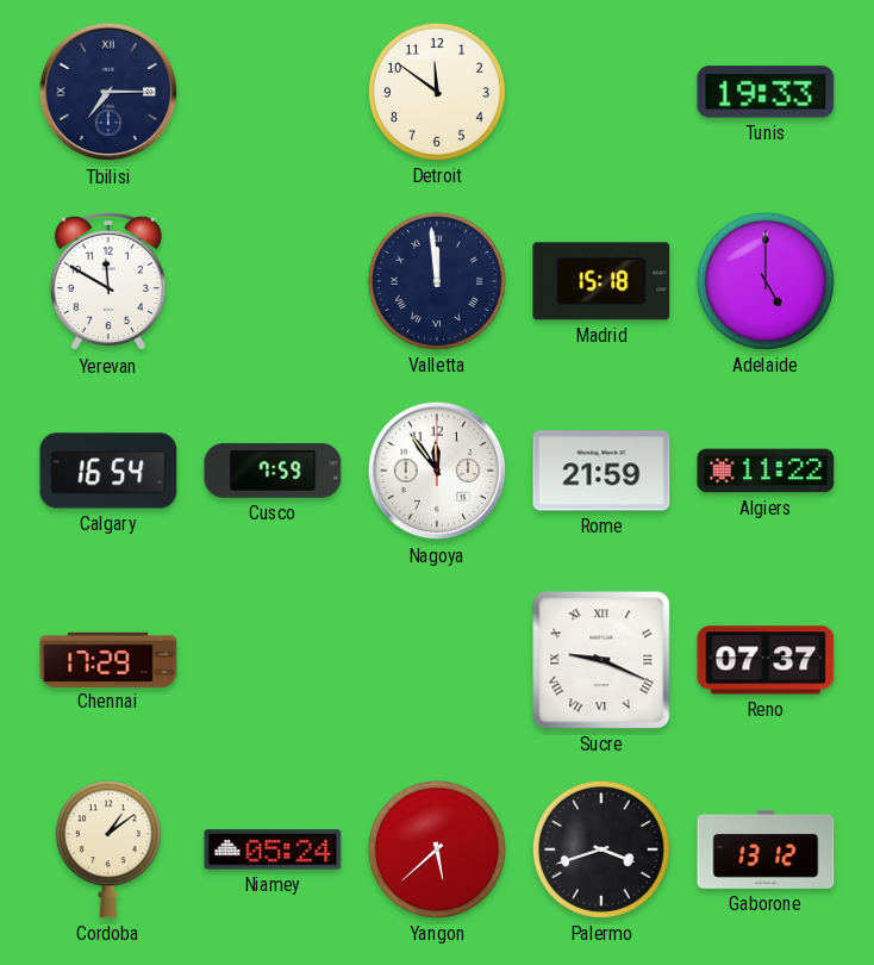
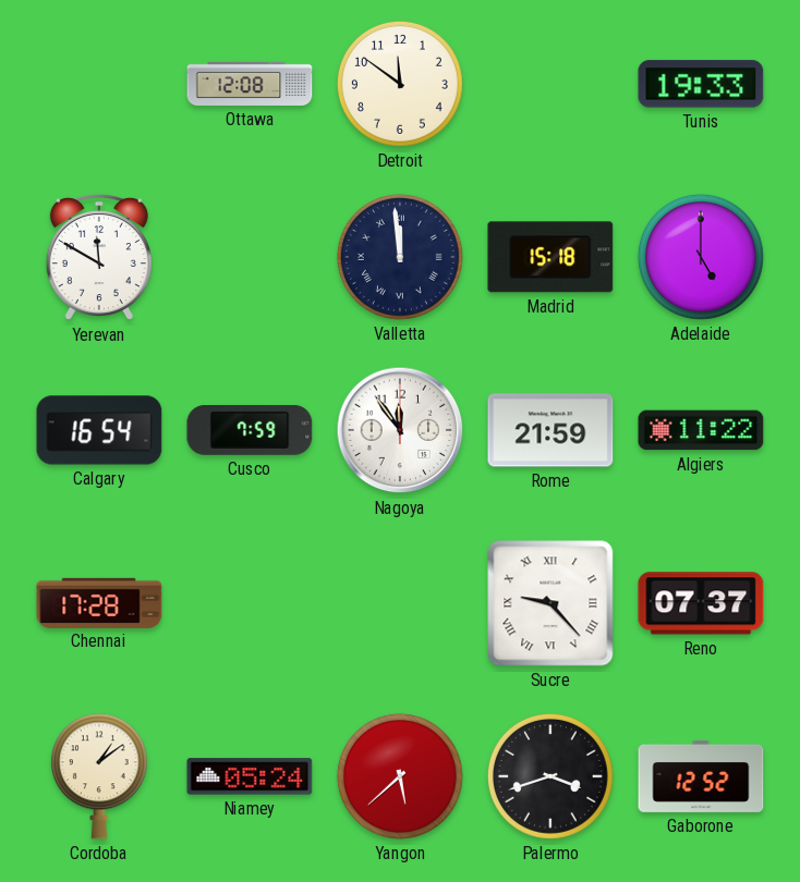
Tbilisi: 7:15 -> none
Ottawa: none -> 12:08
Chennai: 17:29 -> 17:28
Sucre: 9:19 -> 9:23
Gaborone: 13:12 -> 12:52
